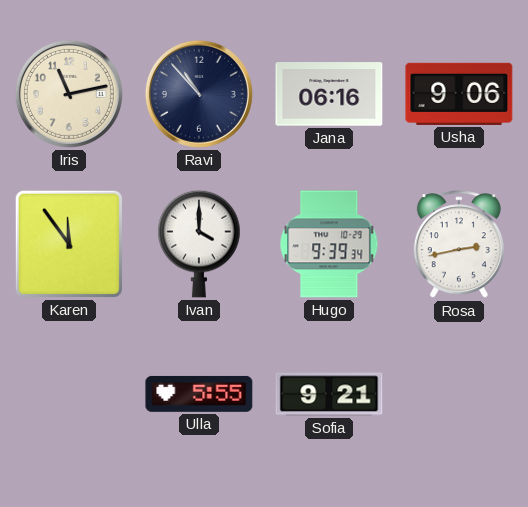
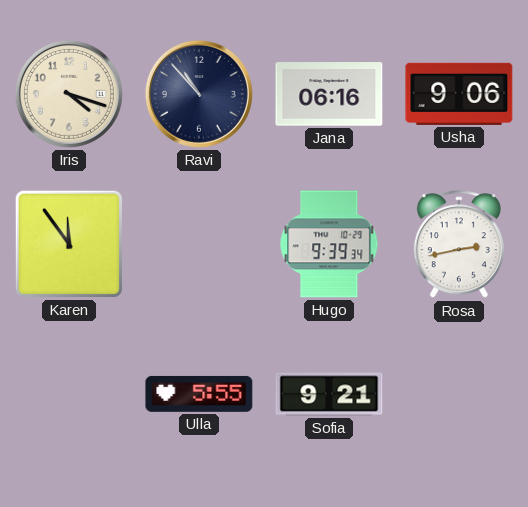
Iris: 11:13 -> 4:18
Ivan: 4:00 -> none
